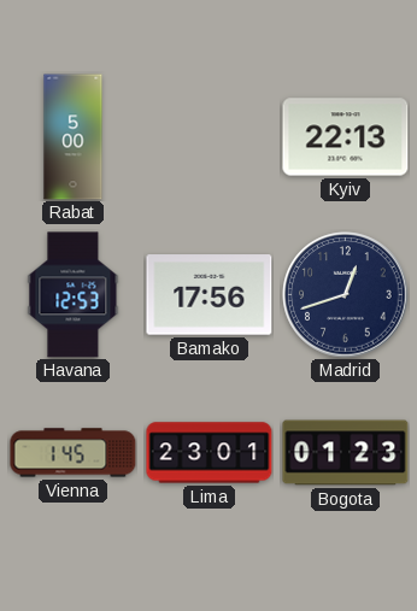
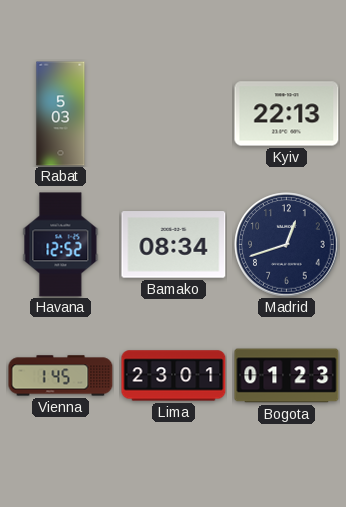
Rabat: 5:00 -> 5:03
Havana: 12:53 -> 12:52
Bamako: 17:56 -> 08:34
